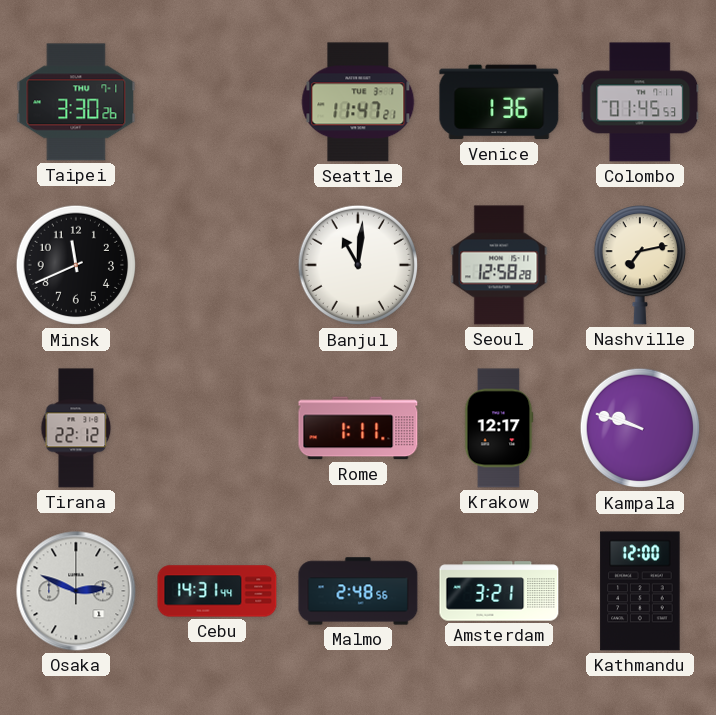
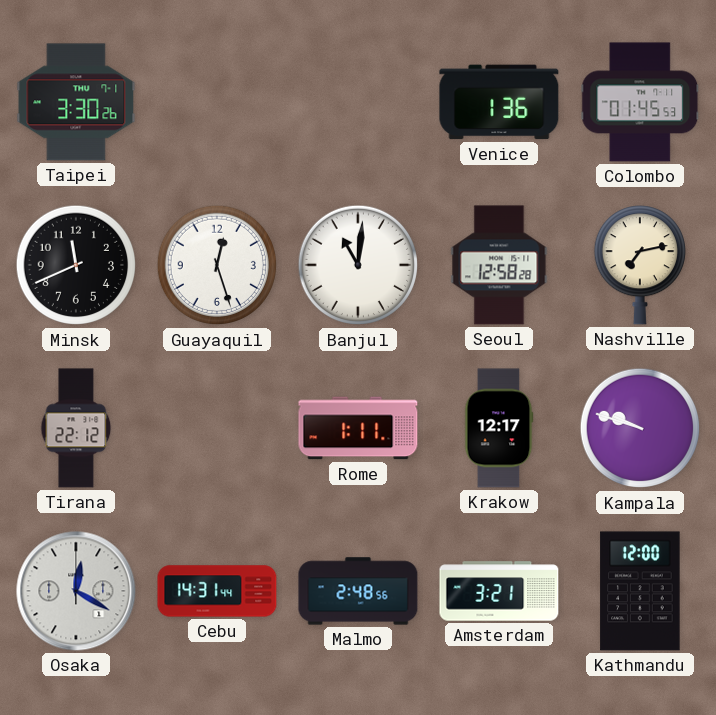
Seattle: 11:47 -> none
Guayaquil: none -> 12:27
Osaka: 2:49 -> 12:20
